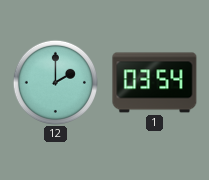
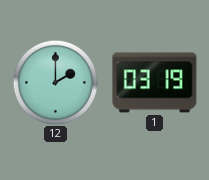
1: 03:54 -> 03:19
